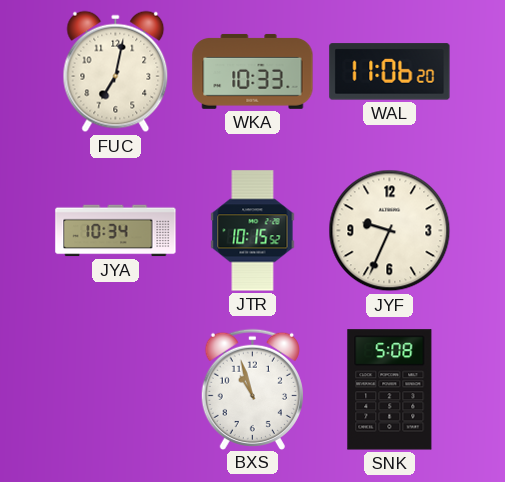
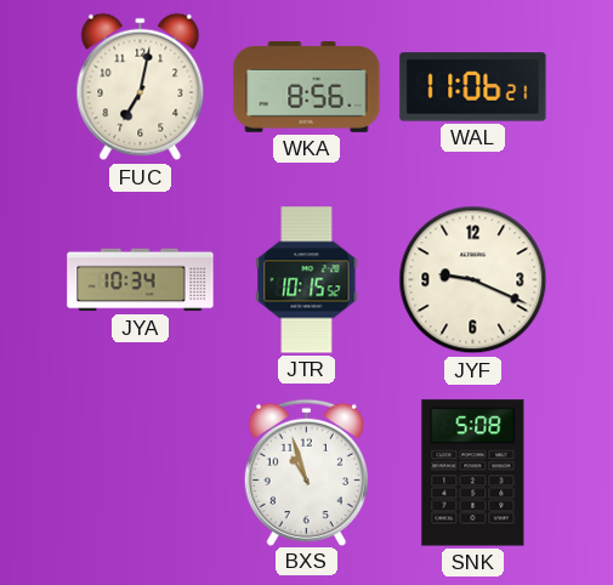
WKA: 10:33 -> 8:56
WAL: 11:06:20 -> 11:06:21
JYF: 9:34 -> 9:19
